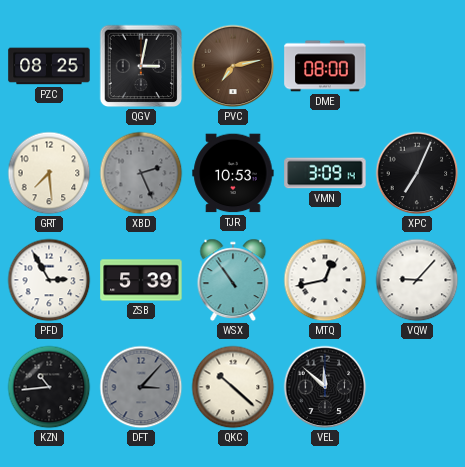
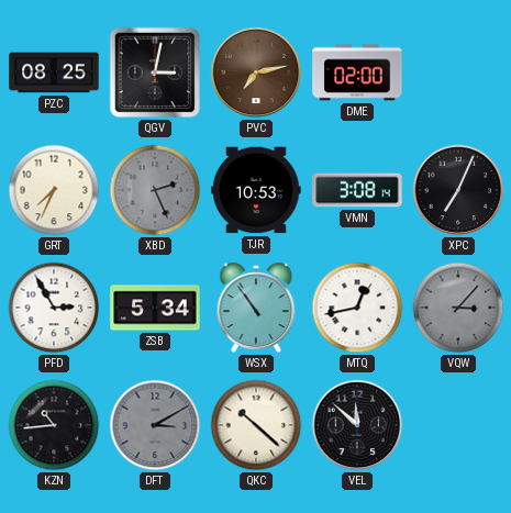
DME: 08:00 -> 02:00
GRT: 7:29 -> 7:34
VMN: 3:09 -> 3:08
ZSB: 5:39 -> 5:34
VQW: 9:07 -> 3:07
VQW dial: white -> grey
DFT: 3:07 -> 3:10
